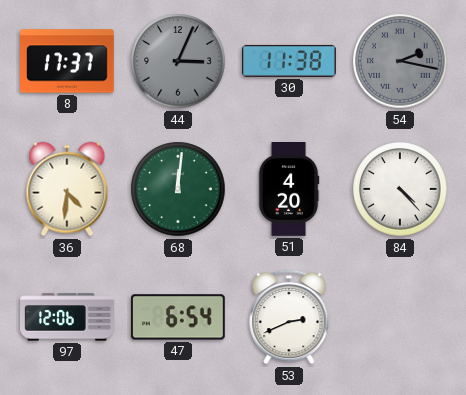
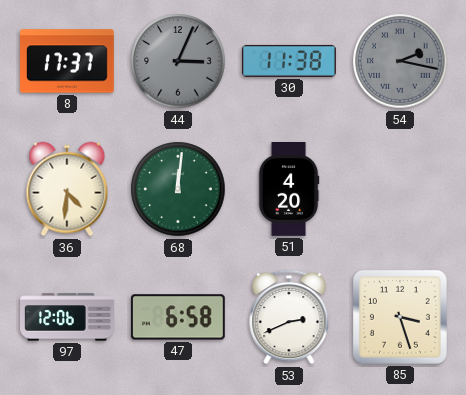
84: 4:23 -> none
47: 6:54 -> 6:58
85: none -> 3:27
